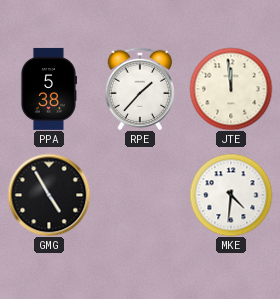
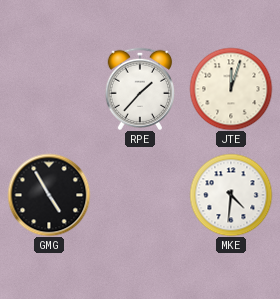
PPA: 5:38 -> none
JTE: 11:59 -> 12:03
